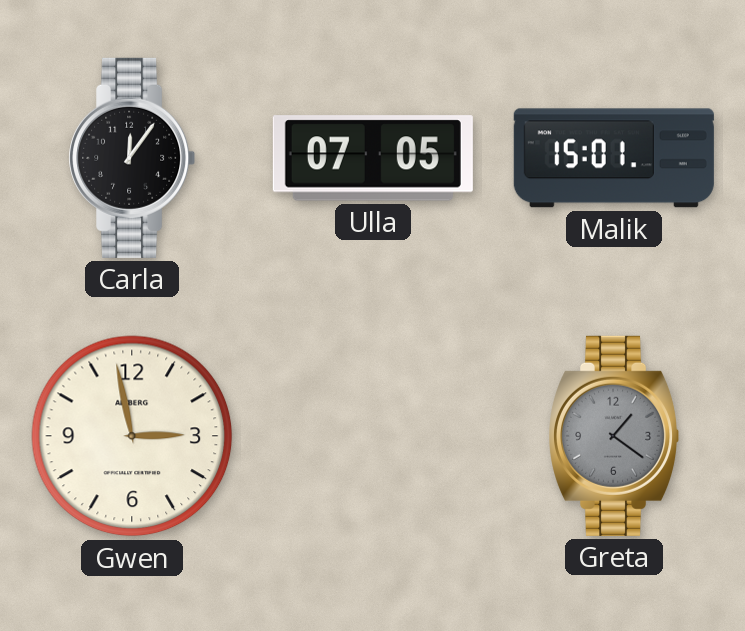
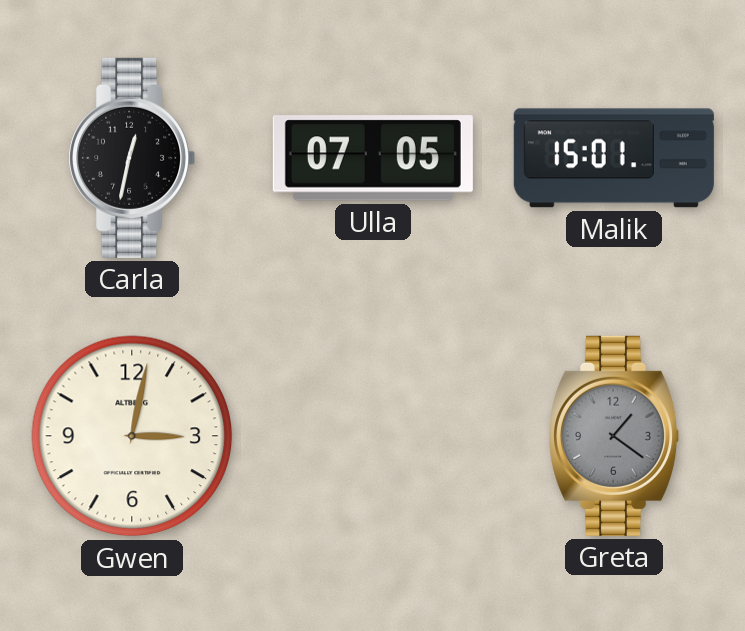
Carla: 12:06 -> 12:32
Gwen: 2:58 -> 3:02
